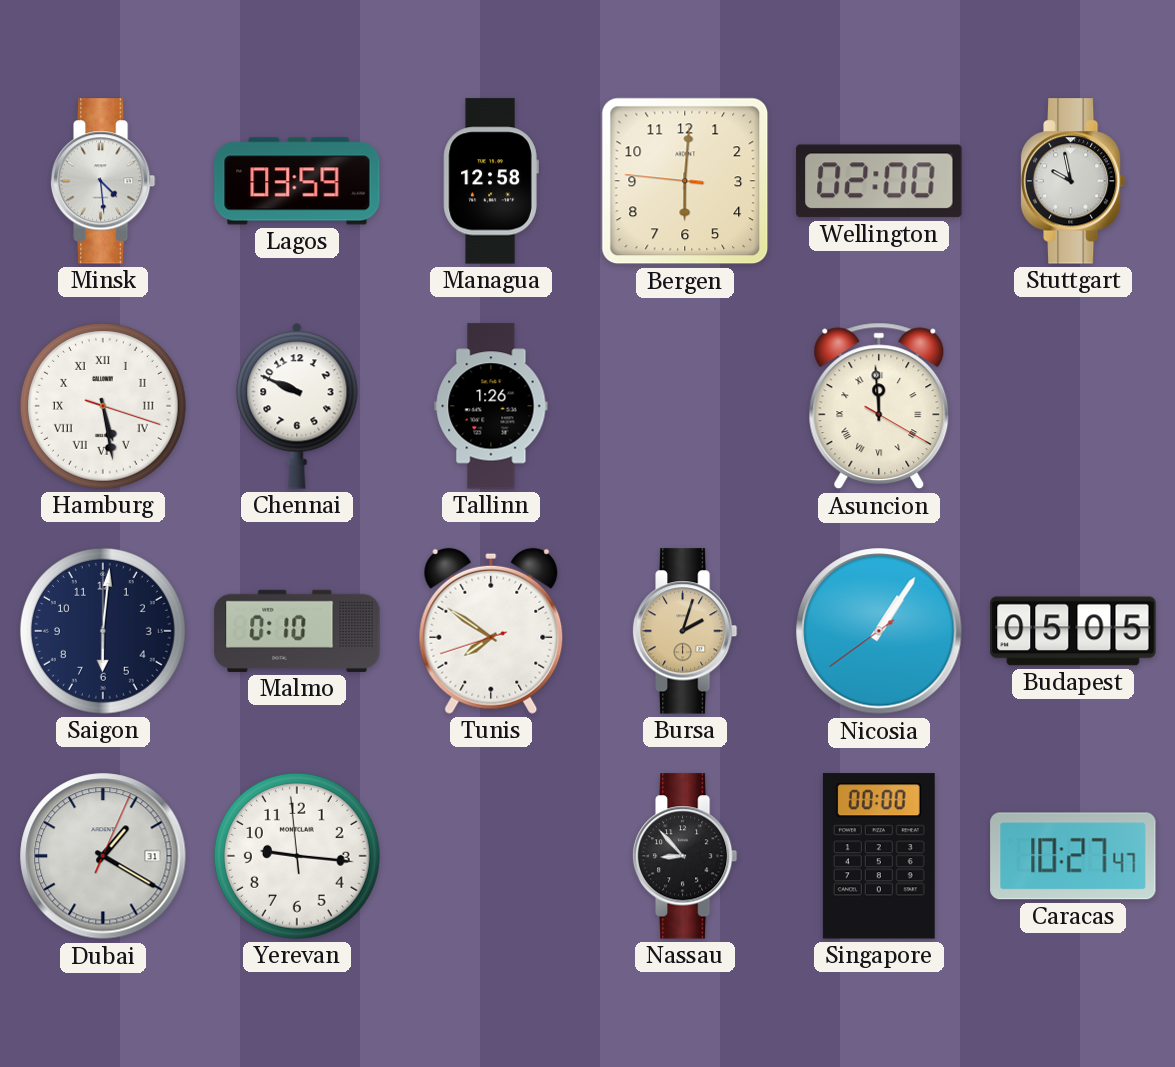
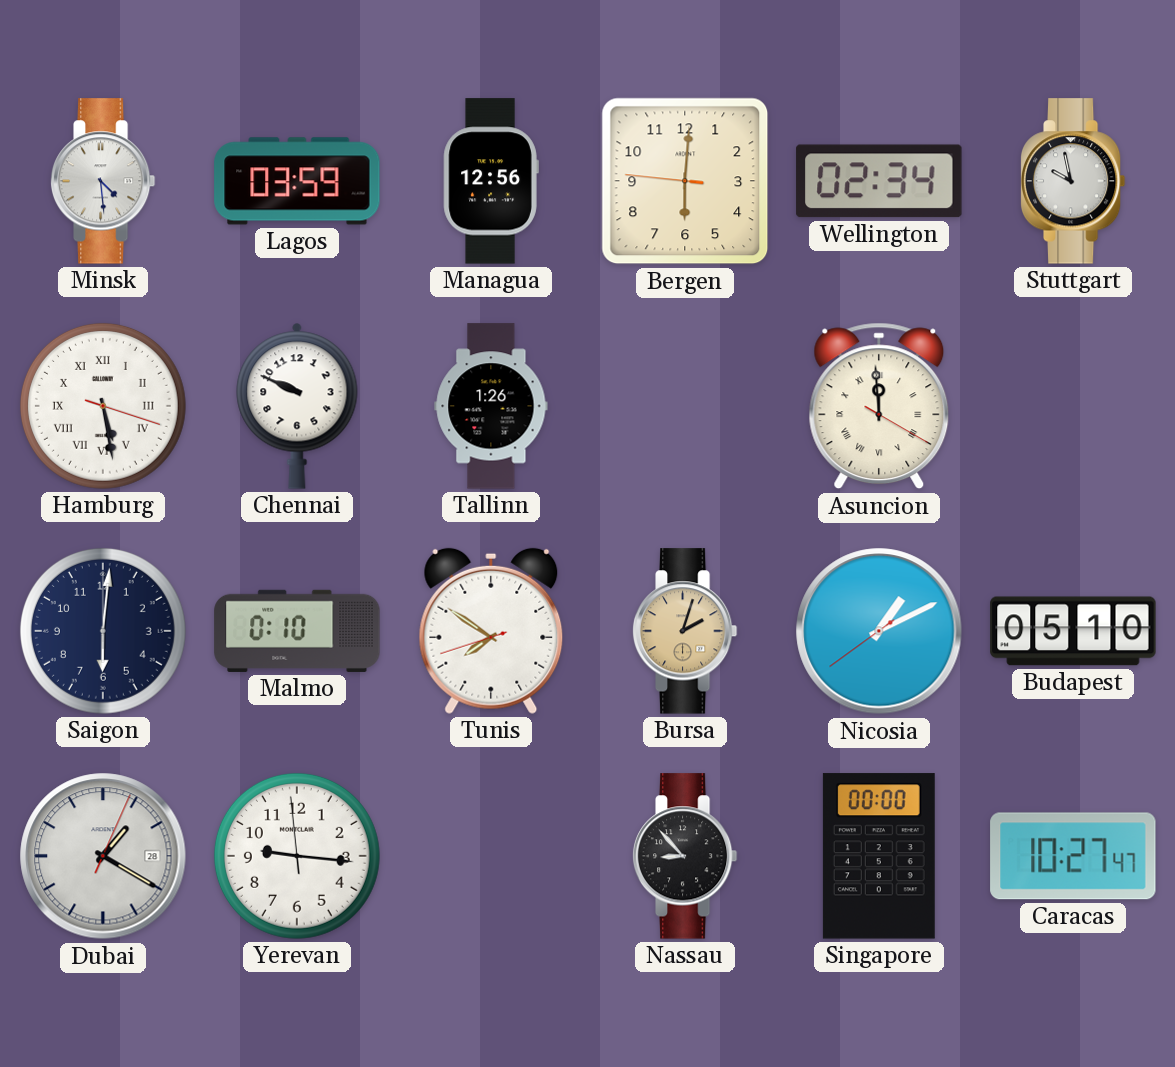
Managua: 12:58 -> 12:56
Wellington: 02:00 -> 02:34
Nicosia: 1:05 -> 1:10
Budapest: 05:05 -> 05:10
Dubai date: 31 -> 28
